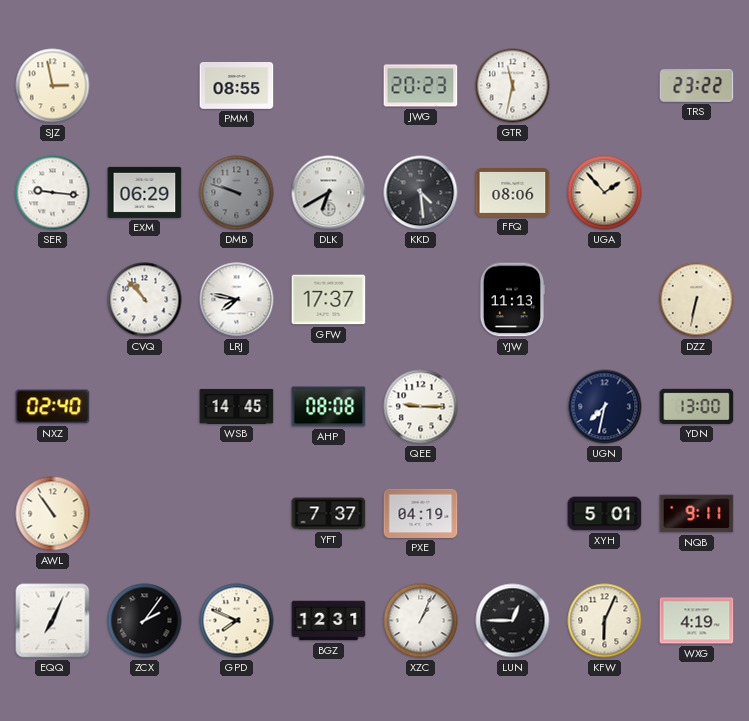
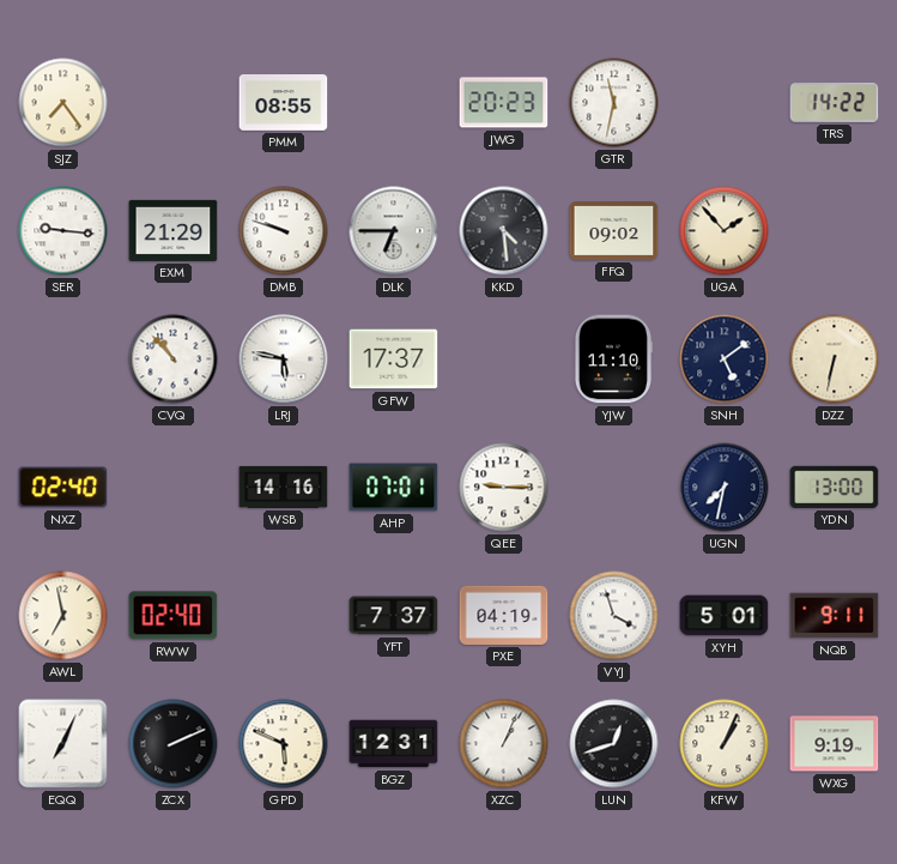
SJZ: 2:58 -> 7:24
TRS: 23:22 -> 14:22
EXM: 06:29 -> 21:29
DMB dial: grey -> white
DLK: 6:40 -> 6:45
FFQ: 08:06 -> 09:02
LRJ: 7:47 -> 5:47
YJW: 11:13 -> 11:10
SNH: none -> 5:09
WSB: 14:45 -> 14:16
AHP: 08:08 -> 07:01
AWL: 10:54 -> 6:58
RWW: none -> 02:40
VYJ: none -> 3:57
ZCX: 2:06 -> 2:11
GPD: 7:49 -> 5:49
LUN: 12:45 -> 12:42
KFW: 6:04 -> 1:04
WXG: 4:19 -> 9:19
